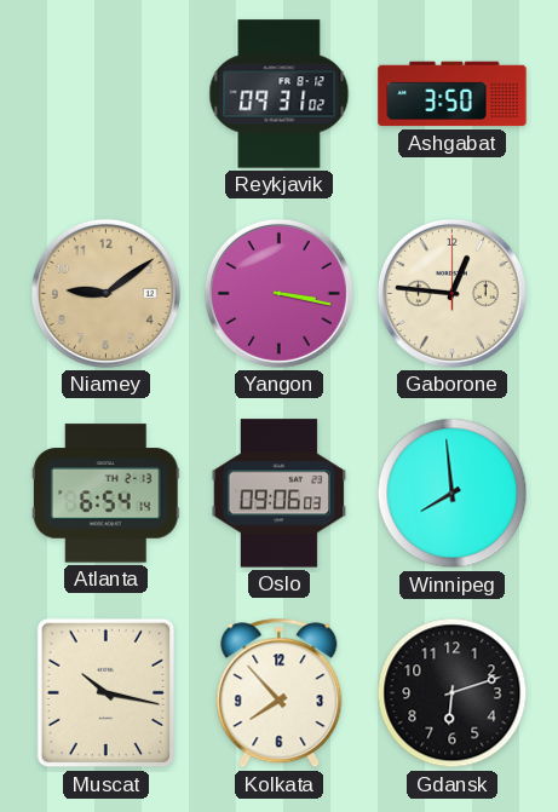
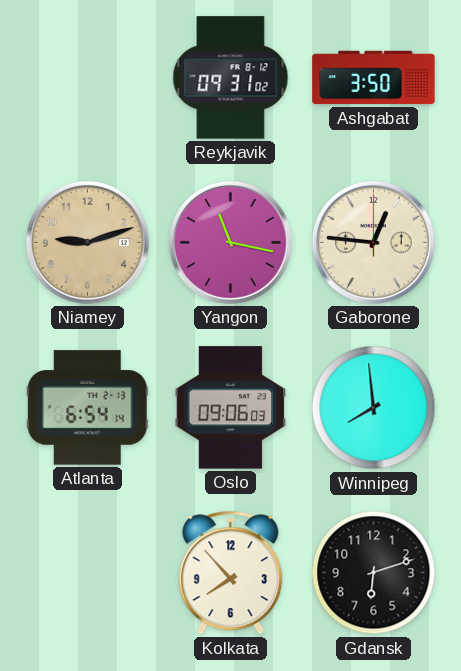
Niamey: 9:09 -> 9:12
Yangon: 3:17 -> 11:17
Muscat: 10:17 -> none
